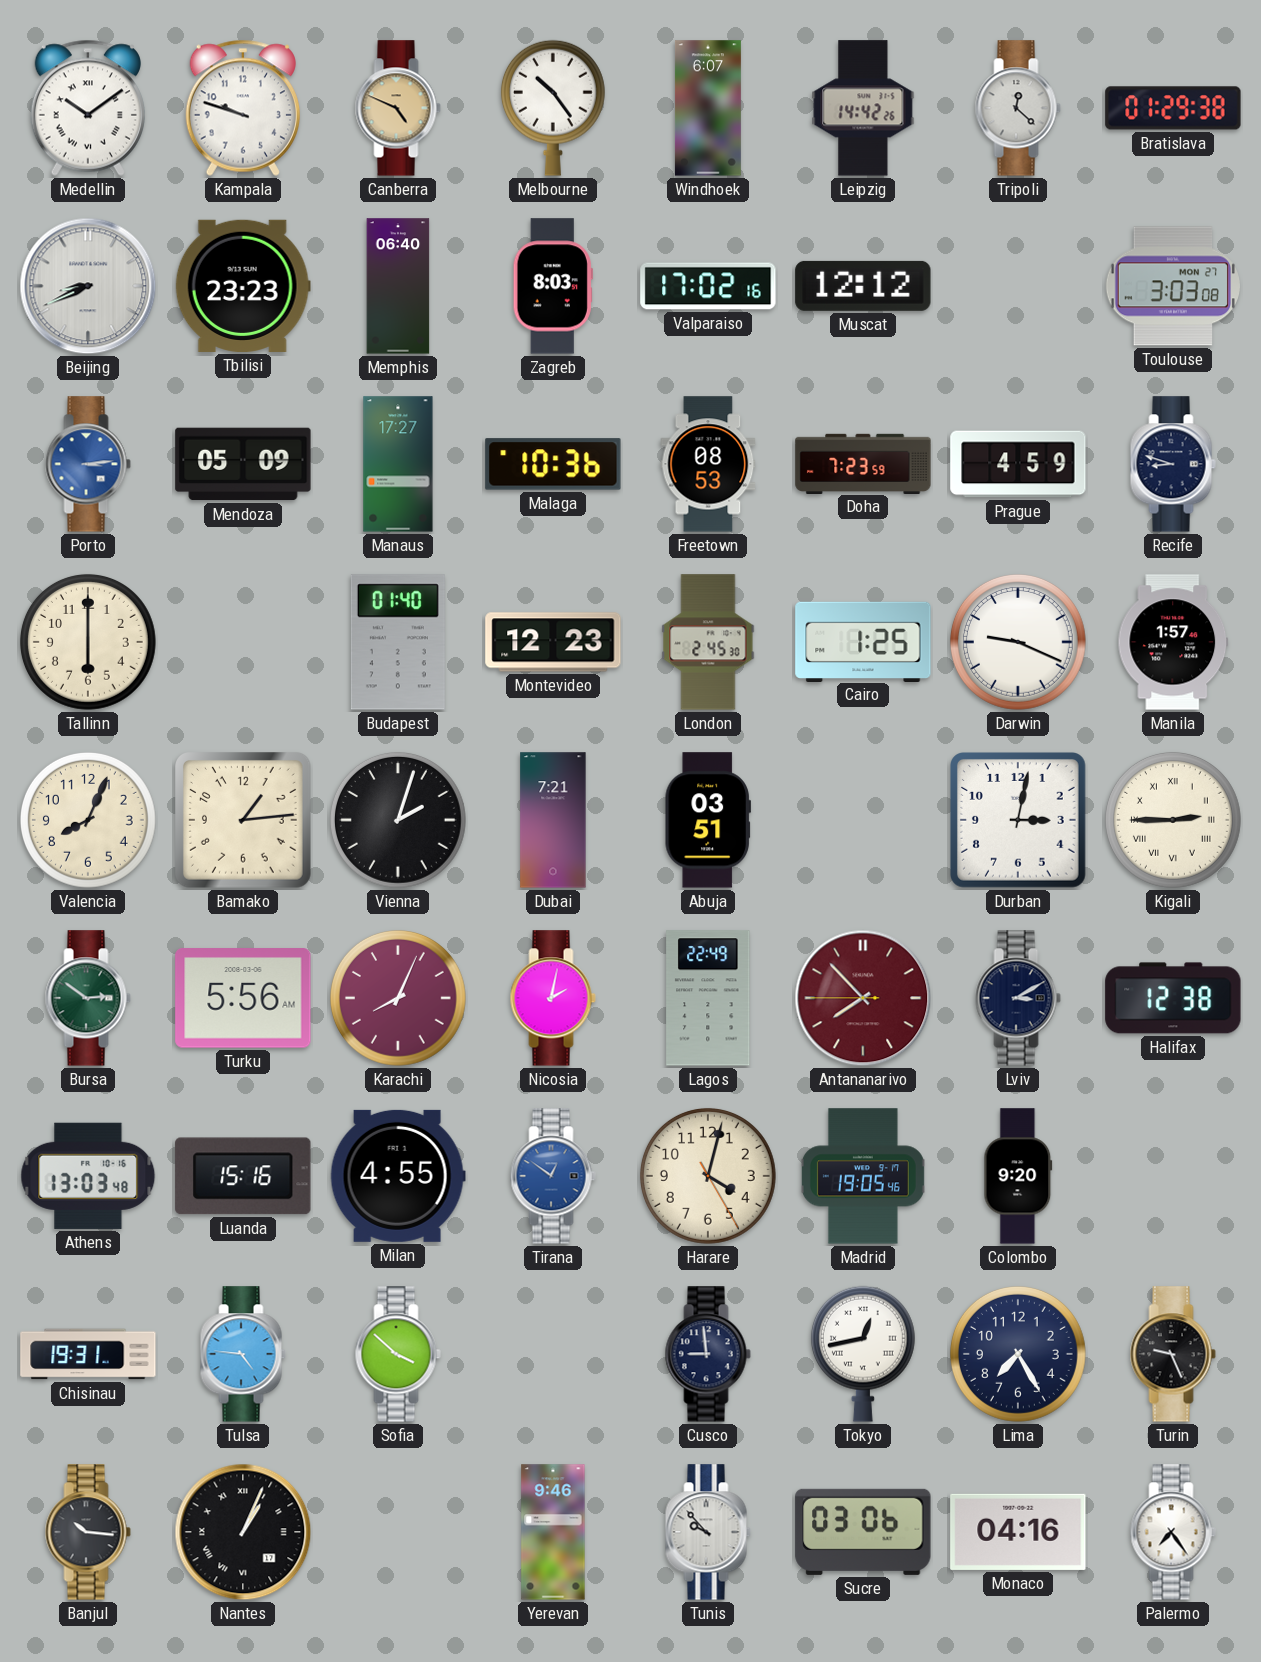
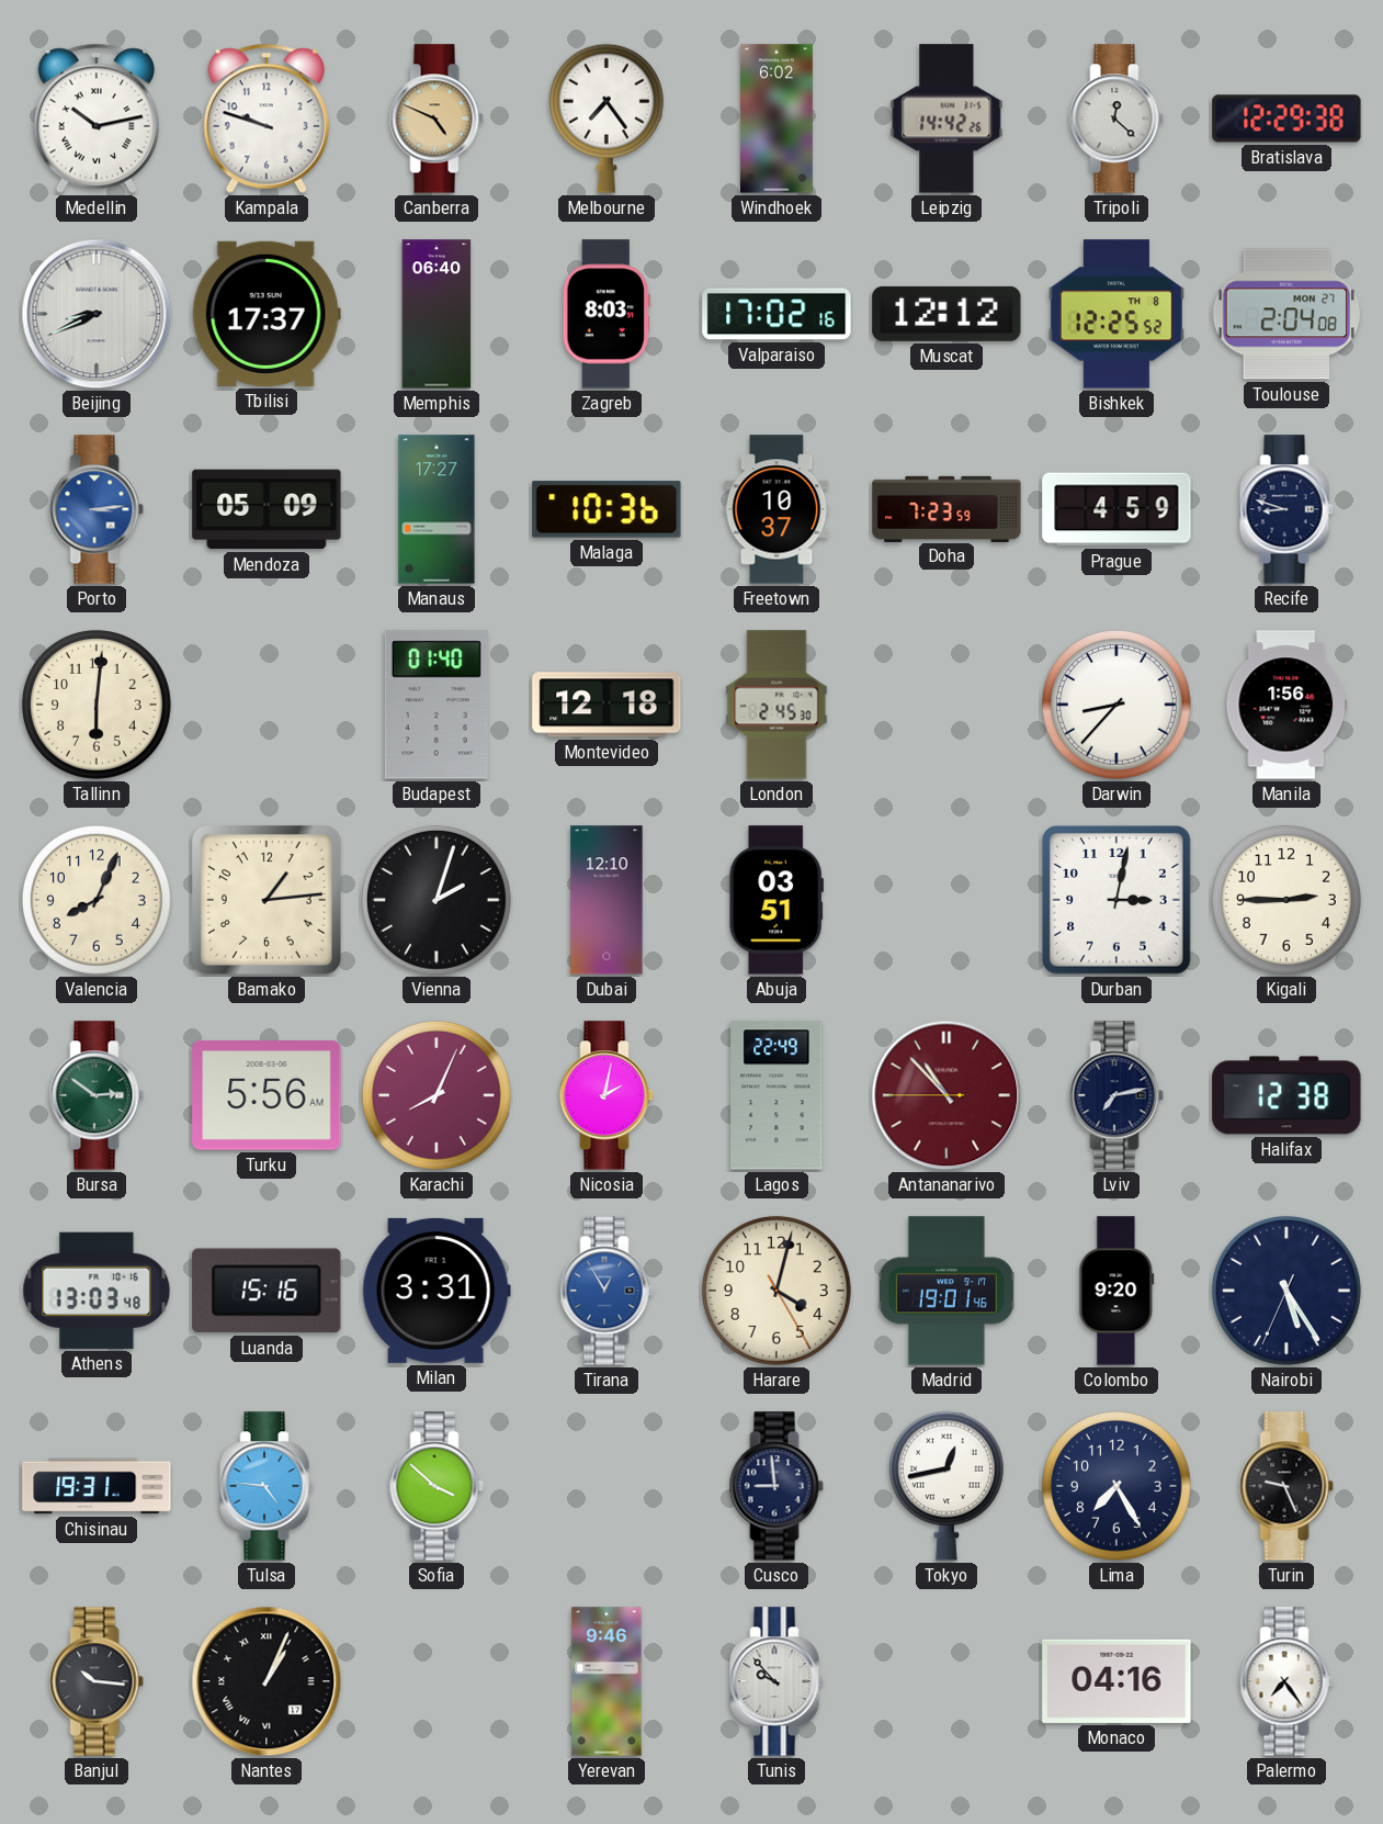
Medellin: 10:09 -> 10:13
Melbourne: 10:24 -> 7:24
Windhoek: 6:07 -> 6:02
Bratislava: 01:29 -> 12:29
Tbilisi: 23:23 -> 17:37
Bishkek: none -> 12:25
Toulouse: 3:03 -> 2:04
Freetown: 08:53 -> 10:37
Tallinn: 6:00 -> 6:01
Montevideo: 12:23 -> 12:18
Cairo: 1:25 -> none
Darwin: 9:19 -> 8:37
Manila: 1:57 -> 1:56
Dubai: 7:21 -> 12:10
Kigali numerals: Roman -> Arabic
Antananarivo: 7:52 -> 10:52
Lviv: 3:10 -> 7:13
Milan: 4:55 -> 3:31
Tirana: 12:51 -> 12:55
Madrid: 19:05 -> 19:01
Nairobi: none -> 5:24
Sucre: 03:06 -> none
